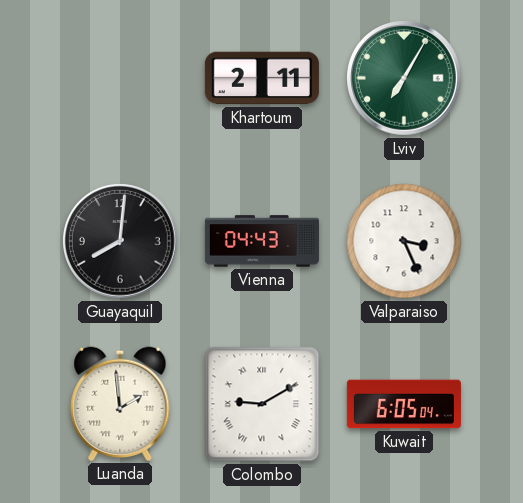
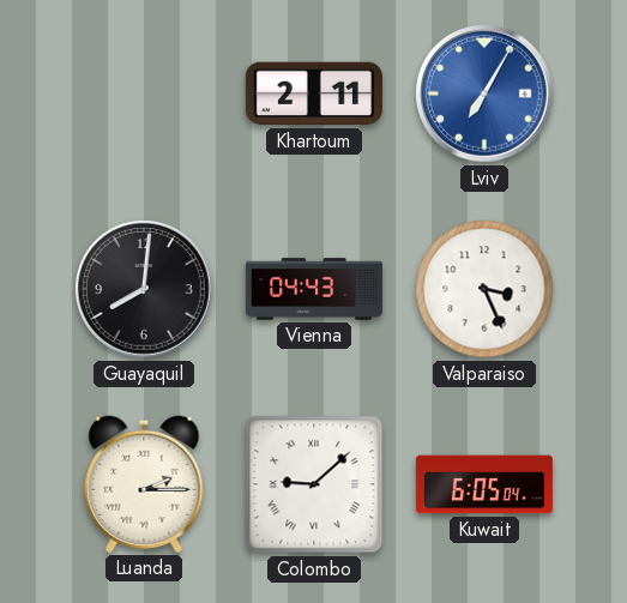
Lviv dial: green -> blue
Luanda: 1:59 -> 2:15
Colombo: 9:10 -> 9:08
